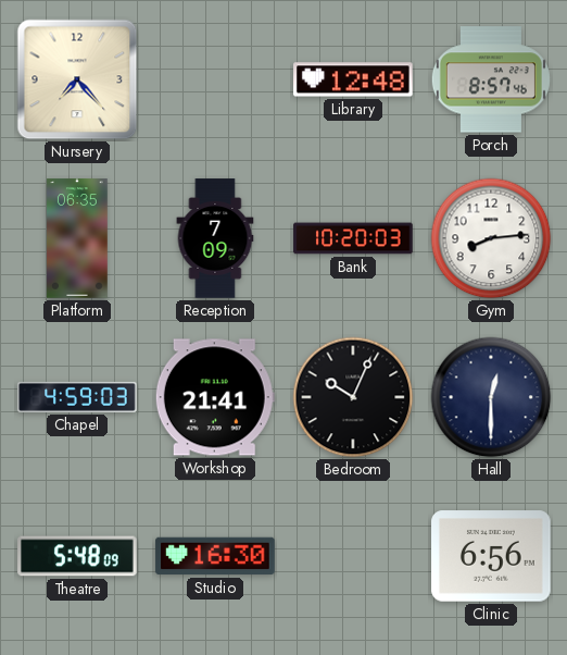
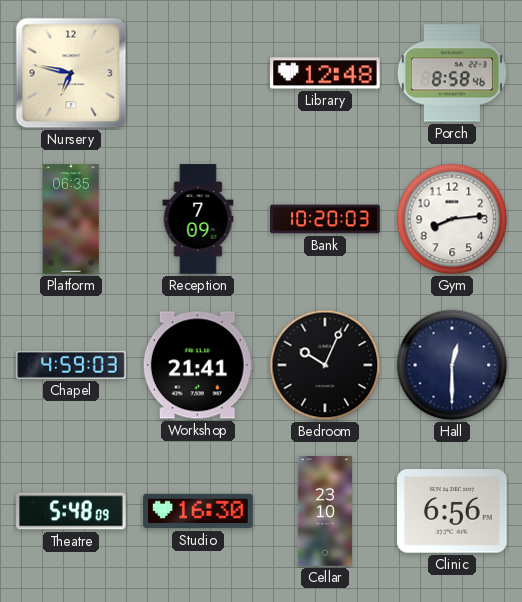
Nursery: 7:23 -> 6:47
Porch: 8:57 -> 8:58
Cellar: none -> 23:10
